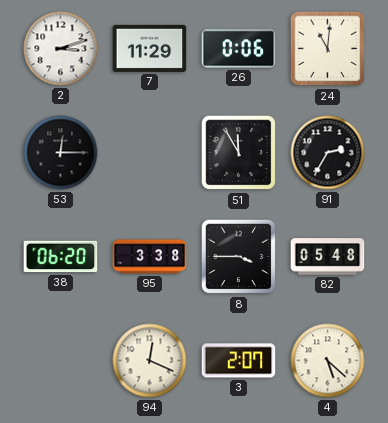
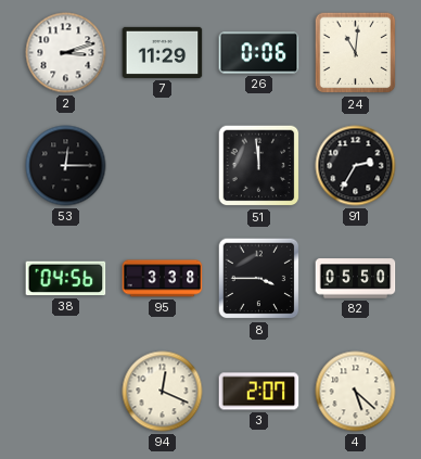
51: 11:55 -> 11:59
38: 06:20 -> 04:56
82: 05:48 -> 05:50
